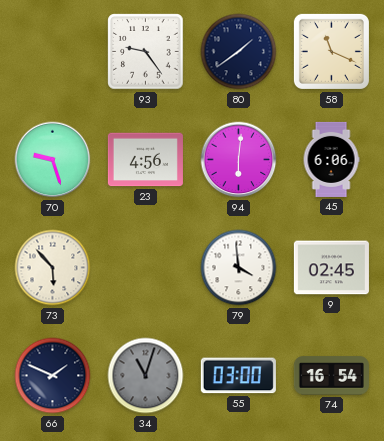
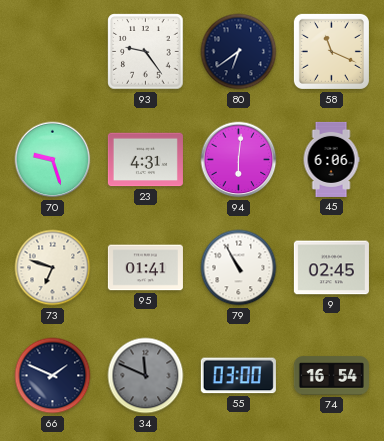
80: 1:39 -> 6:39
23: 4:56 -> 4:31
73: 5:53 -> 6:48
95: none -> 01:41
79: 3:59 -> 10:55
34: 11:03 -> 11:49
